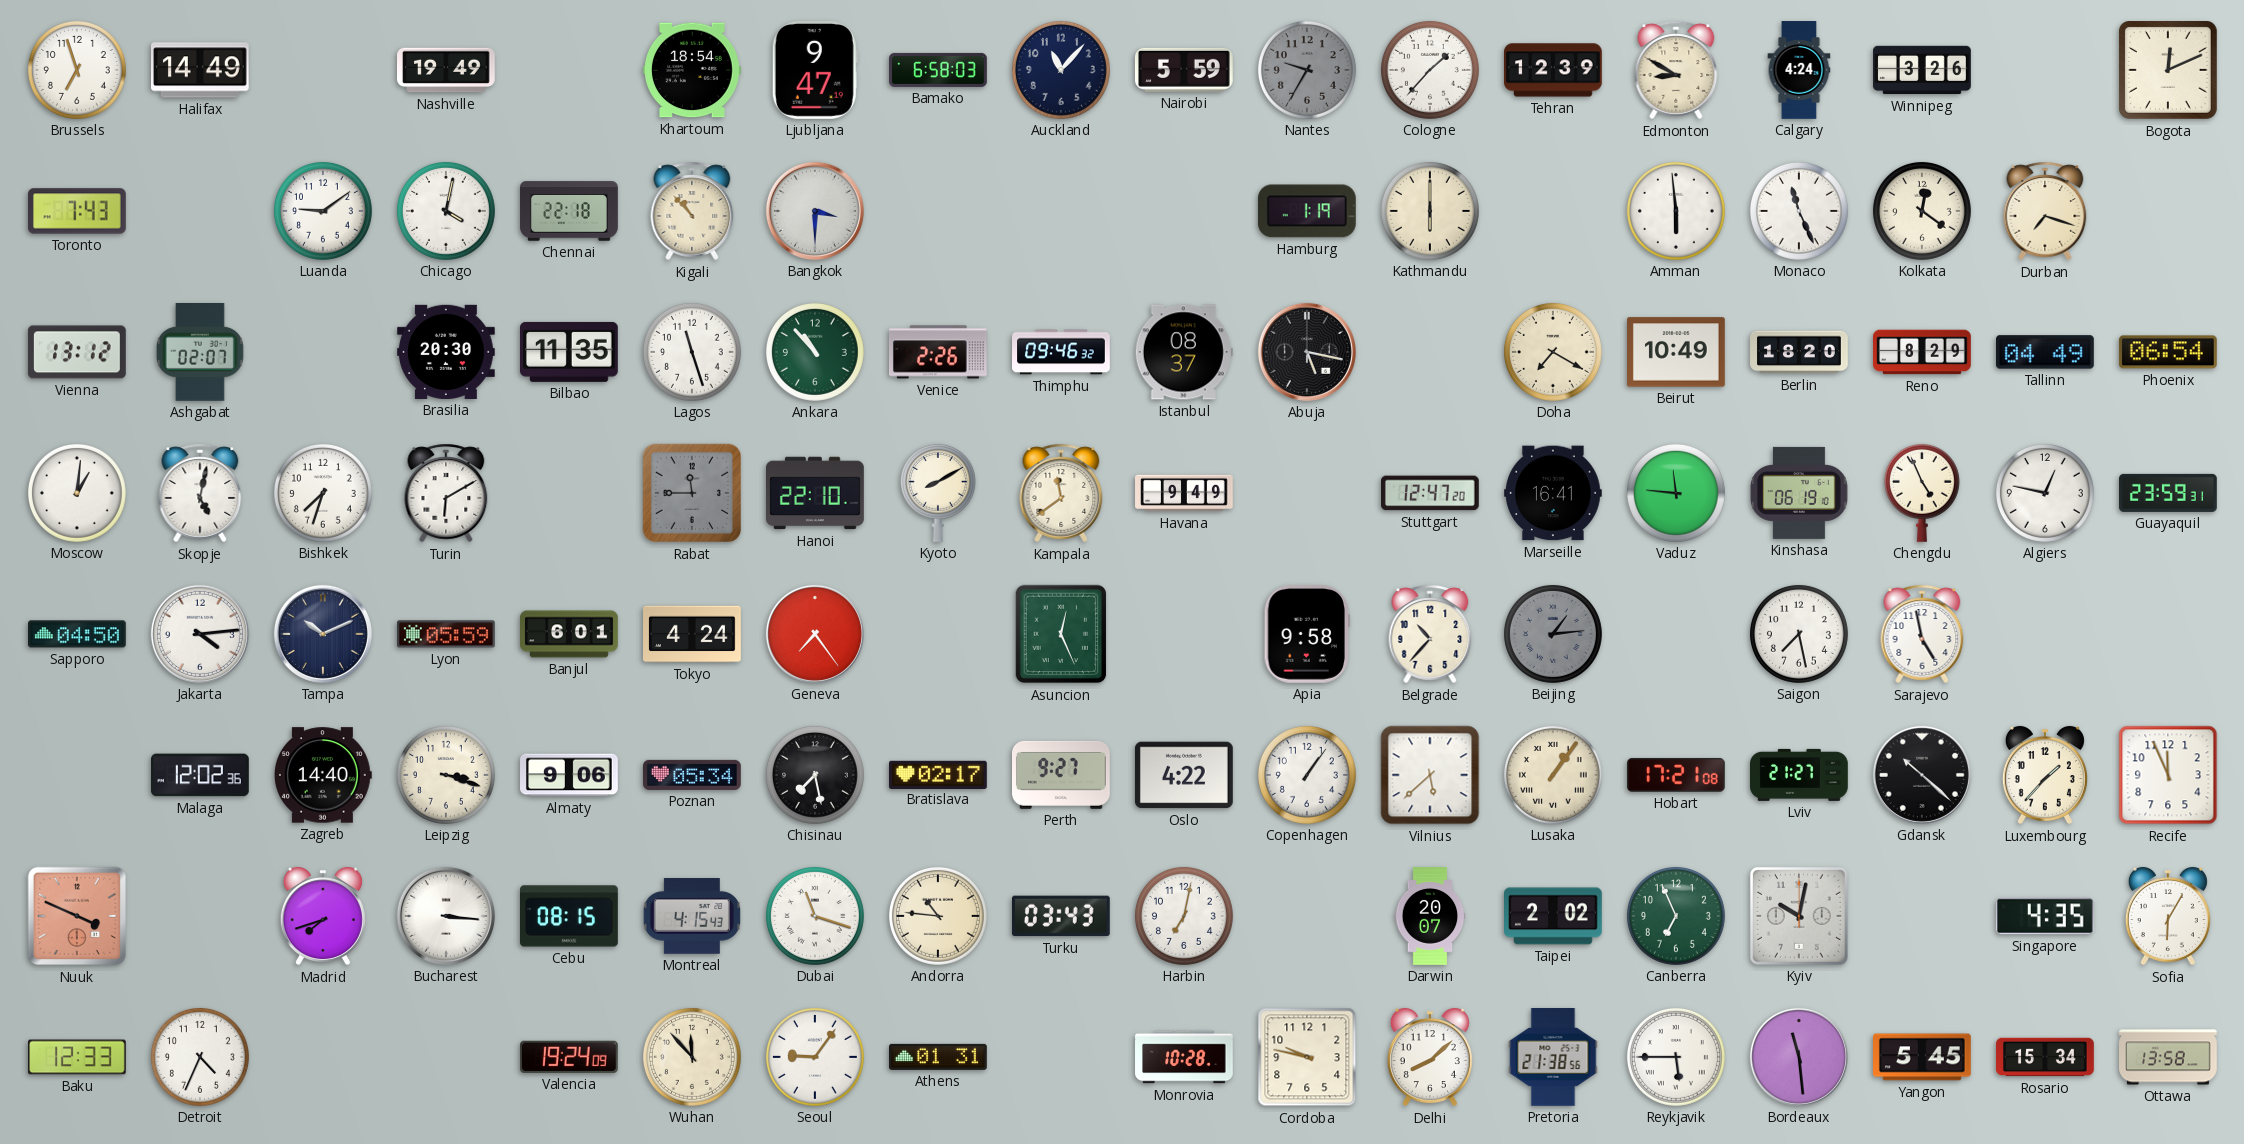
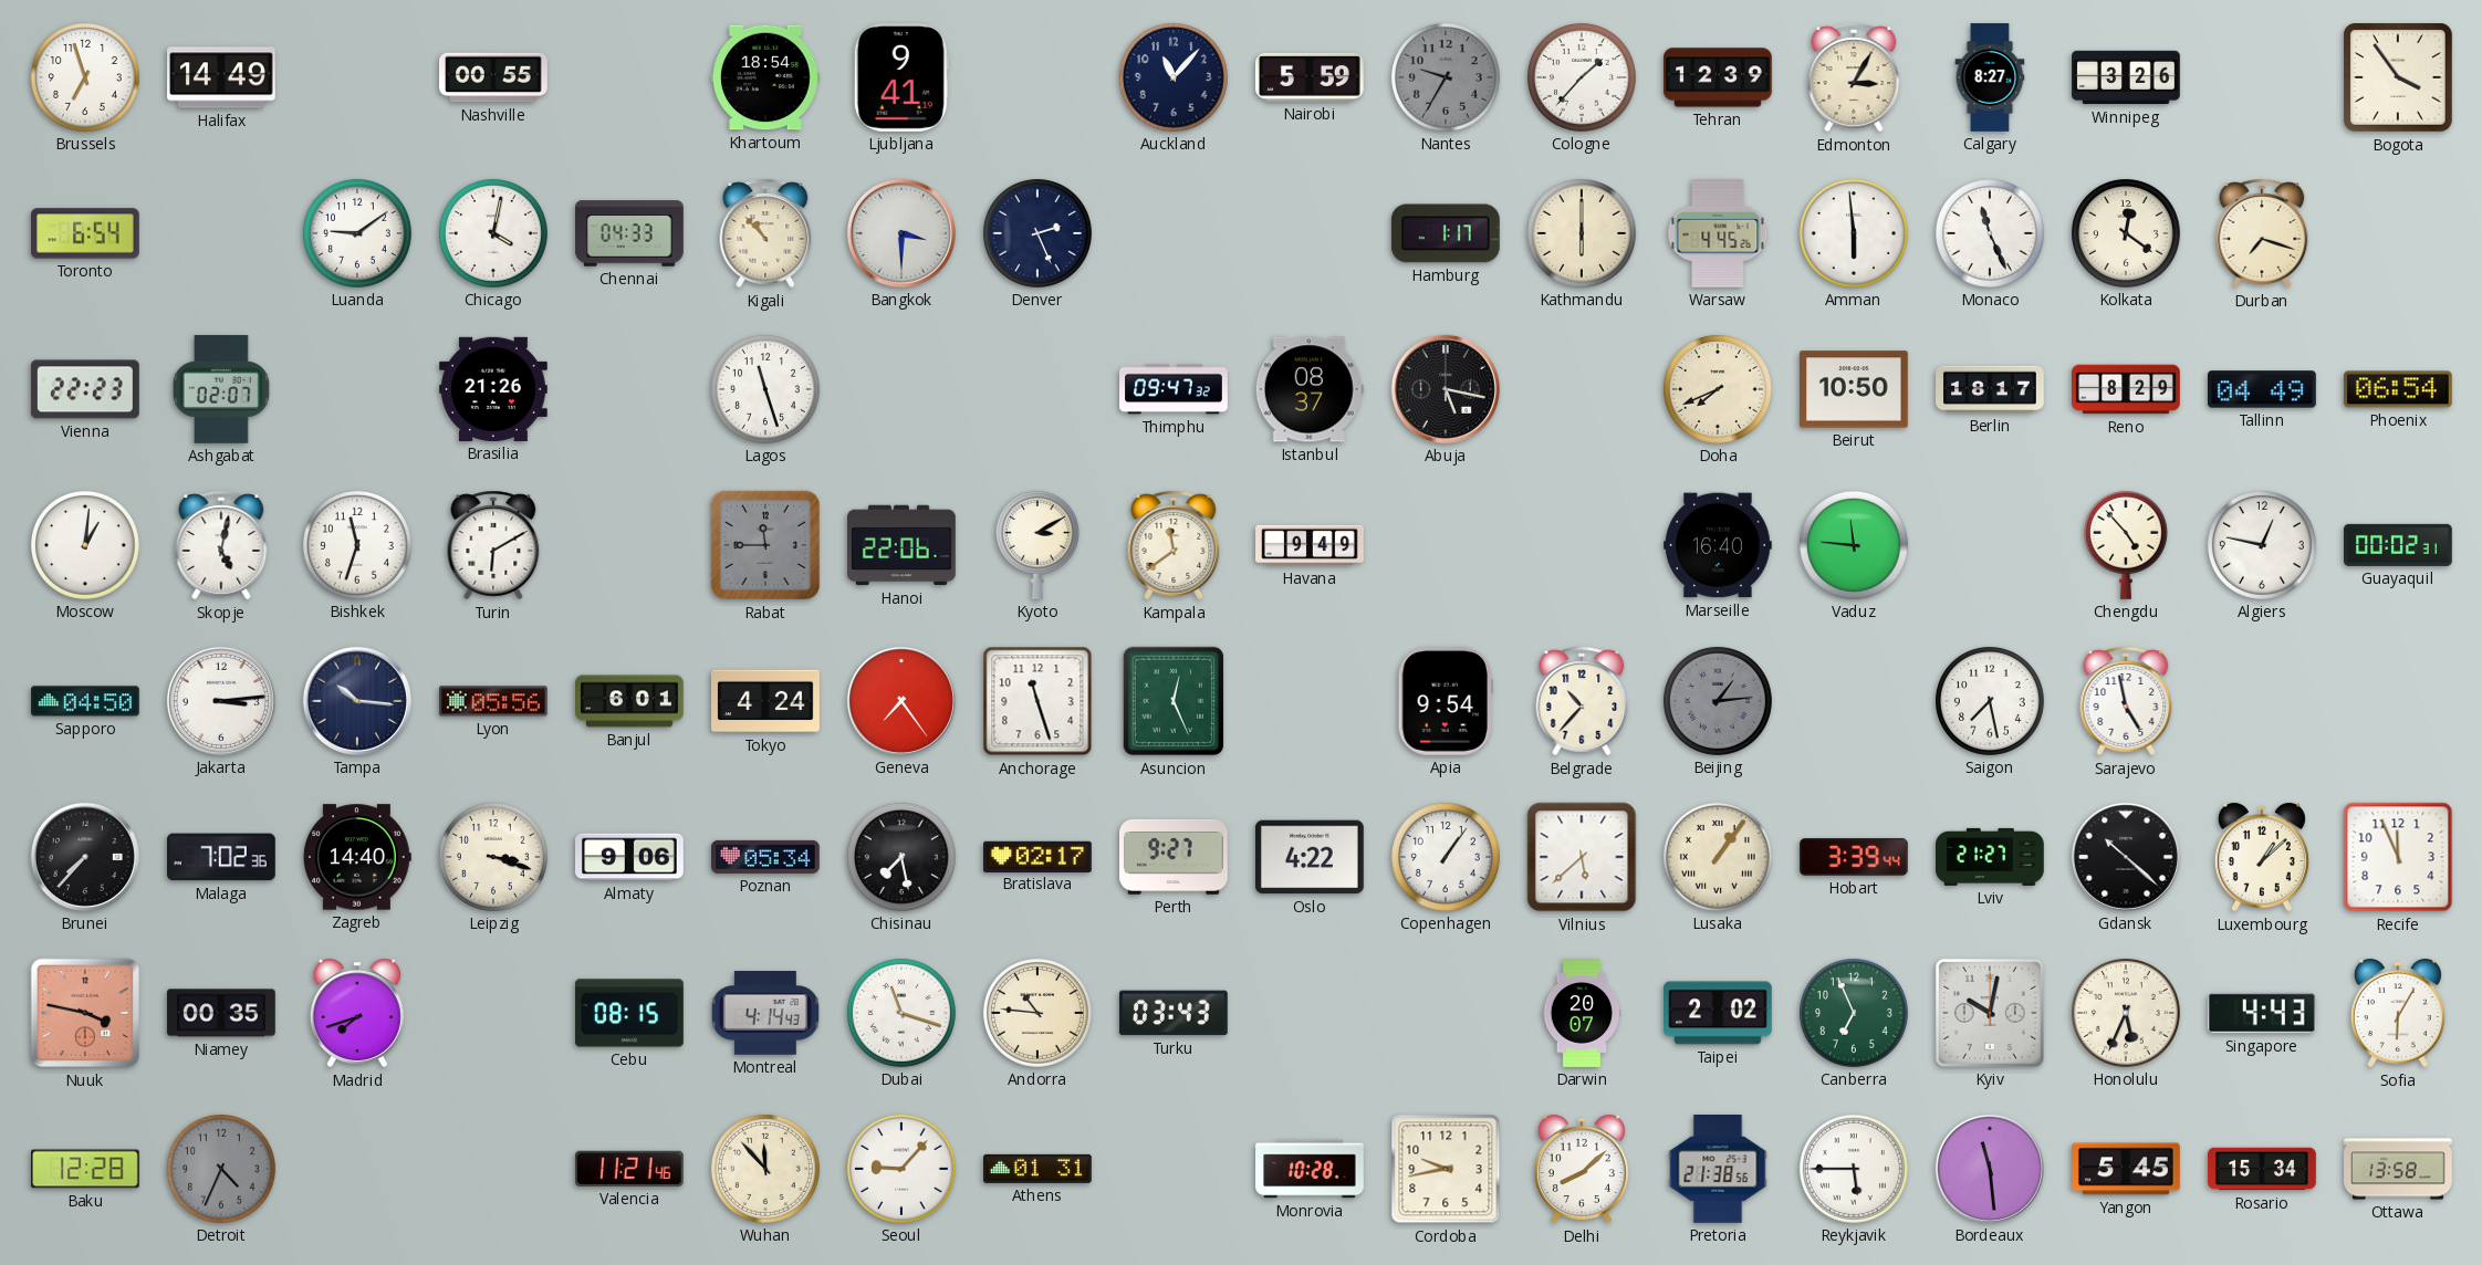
Nashville: 19:49 -> 00:55
Ljubljana: 9:47 -> 9:41
Bamako: 6:58 -> none
Edmonton: 8:50 -> 3:05
Calgary: 4:24 -> 8:27
Bogota: 12:11 -> 3:54
Toronto: 7:43 -> 6:54
Chennai: 22:18 -> 04:33
Denver: none -> 2:26
Hamburg: 1:19 -> 1:17
Warsaw: none -> 4:45
Vienna: 13:12 -> 22:23
Brasilia: 20:30 -> 21:26
Bilbao: 11:35 -> none
Ankara: 10:53 -> none
Venice: 2:26 -> none
Thimphu: 09:46 -> 09:47
Doha: 7:20 -> 7:41
Beirut: 10:49 -> 10:50
Berlin: 18:20 -> 18:17
Bishkek: 7:33 -> 11:33
Hanoi: 22:10 -> 22:06
Kyoto: 8:10 -> 3:10
Stuttgart: 12:47 -> none
Marseille: 16:41 -> 16:40
Kinshasa: 06:19 -> none
Chengdu: 4:56 -> 4:53
Guayaquil: 23:59 -> 00:02
Jakarta: 4:14 -> 3:14
Tampa: 10:11 -> 10:16
Lyon: 05:59 -> 05:56
Anchorage: none -> 11:27
Apia: 9:58 -> 9:54
Brunei: none -> 7:37
Malaga: 12:02 -> 7:02
Hobart: 17:21 -> 3:39
Luxembourg: 1:37 -> 1:08
Nuuk: 3:49 -> 3:47
Niamey: none -> 00:35
Bucharest: 3:16 -> none
Montreal: 4:15 -> 4:14
Harbin: 7:02 -> none
Honolulu: none -> 5:34
Singapore: 4:35 -> 4:43
Baku: 12:33 -> 12:28
Detroit dial: white -> grey
Valencia: 19:24 -> 11:21
Seoul: 9:06 -> 9:07
Cordoba: 9:47 -> 9:43
